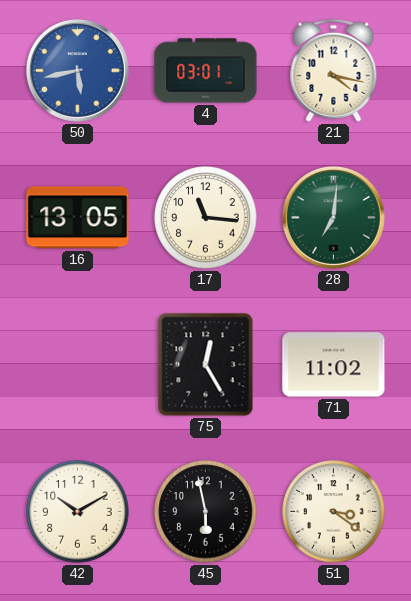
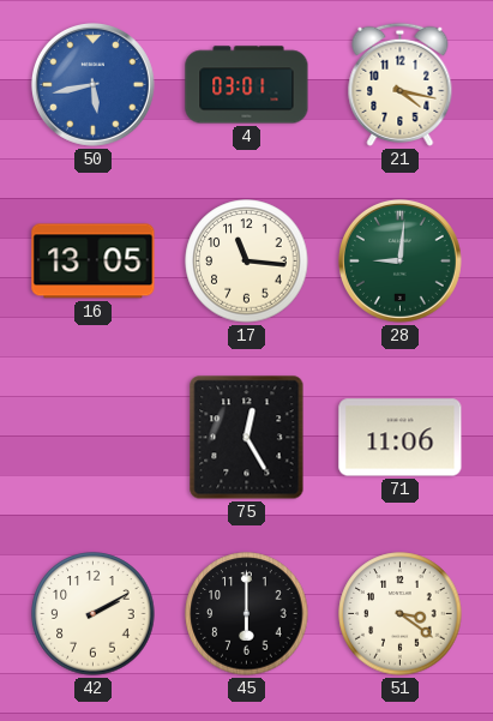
28: 7:01 -> 9:01
71: 11:02 -> 11:06
42: 10:10 -> 2:10
45: 5:58 -> 6:00
